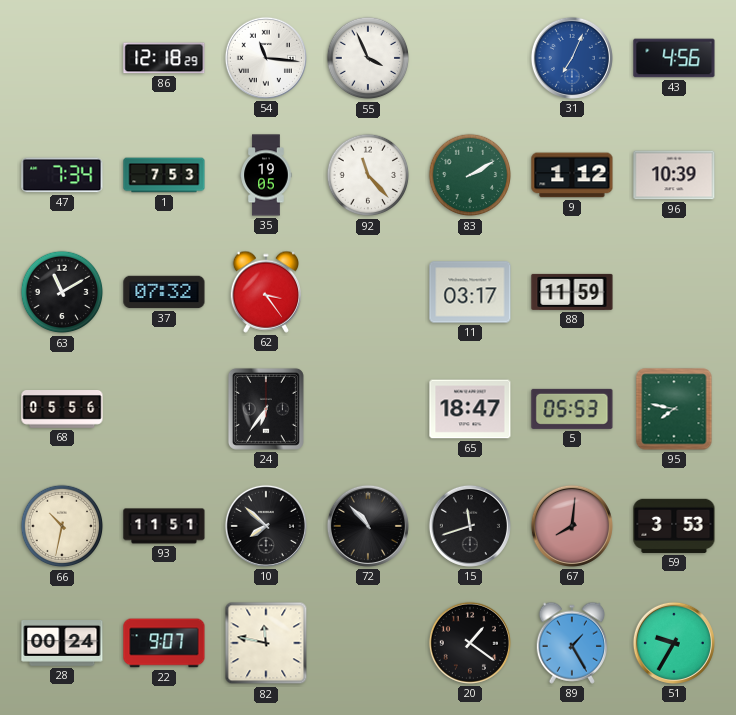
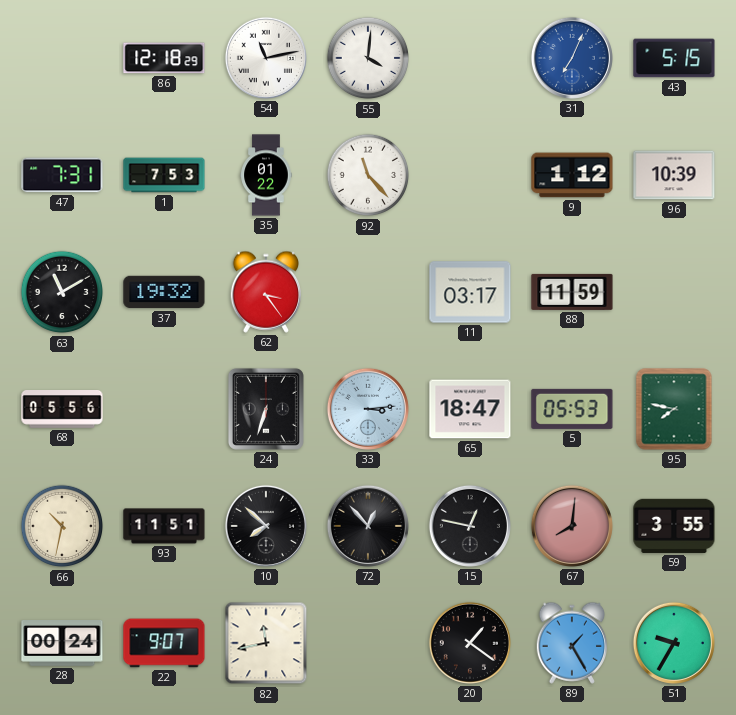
54: 11:16 -> 11:13
55: 3:56 -> 4:01
43: 4:56 -> 5:15
47: 7:34 -> 7:31
35: 19:05 -> 01:22
83: 2:10 -> none
37: 07:32 -> 19:32
24: 6:36 -> 6:33
33: none -> 3:14
72: 10:53 -> 12:53
15: 11:42 -> 12:47
59: 3:53 -> 3:55
82: 11:47 -> 11:43
